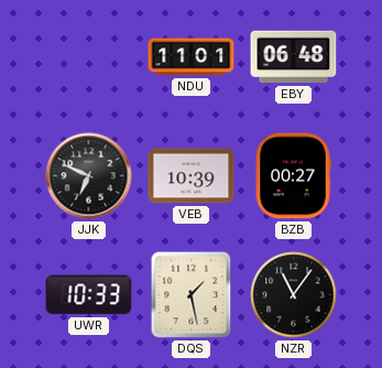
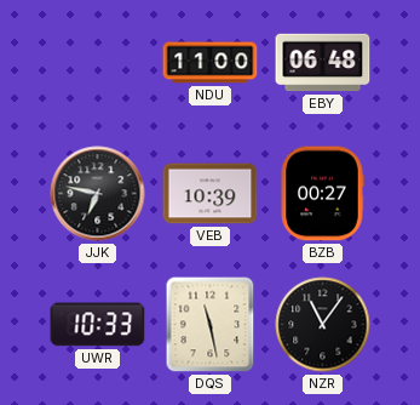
NDU: 11:01 -> 11:00
JJK: 6:49 -> 6:47
DQS: 1:28 -> 11:28
